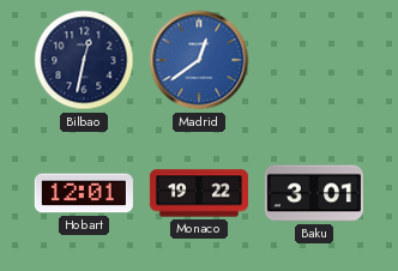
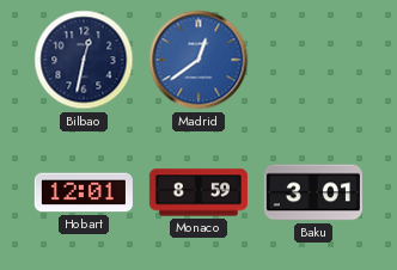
Monaco: 19:22 -> 8:59
